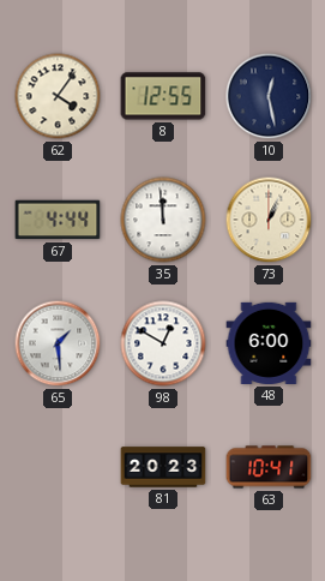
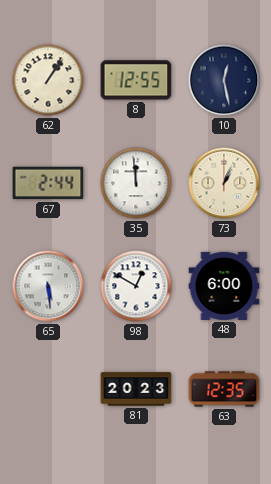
62: 4:06 -> 1:06
67: 4:44 -> 2:44
65: 1:29 -> 5:29
63: 10:41 -> 12:35
